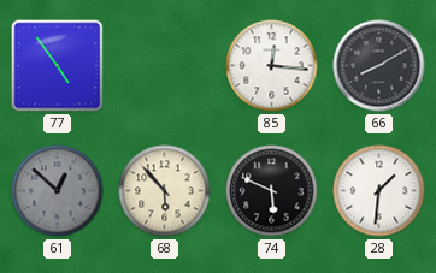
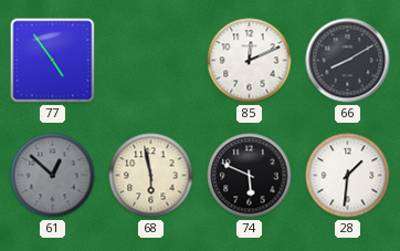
85: 12:16 -> 12:11
68: 5:53 -> 5:58
